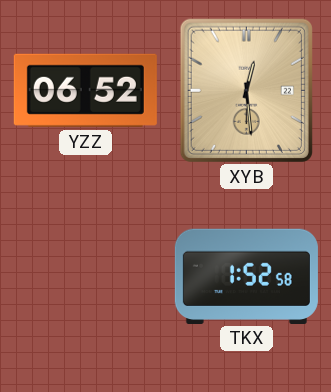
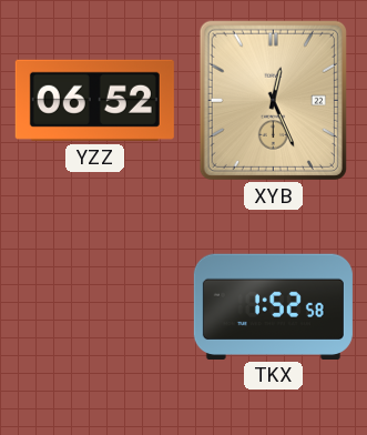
XYB: 12:29 -> 12:26
